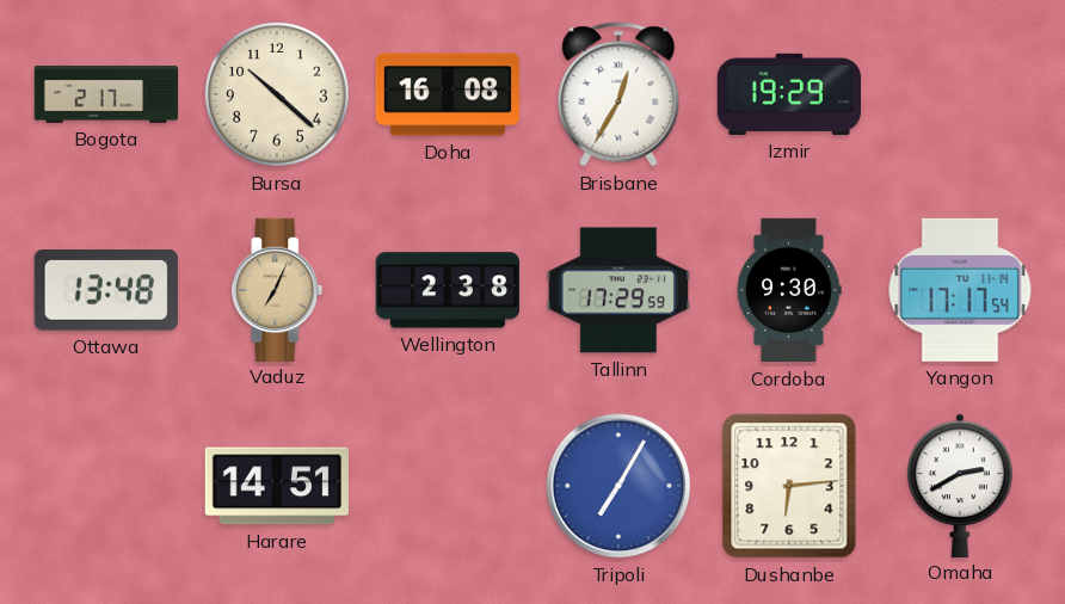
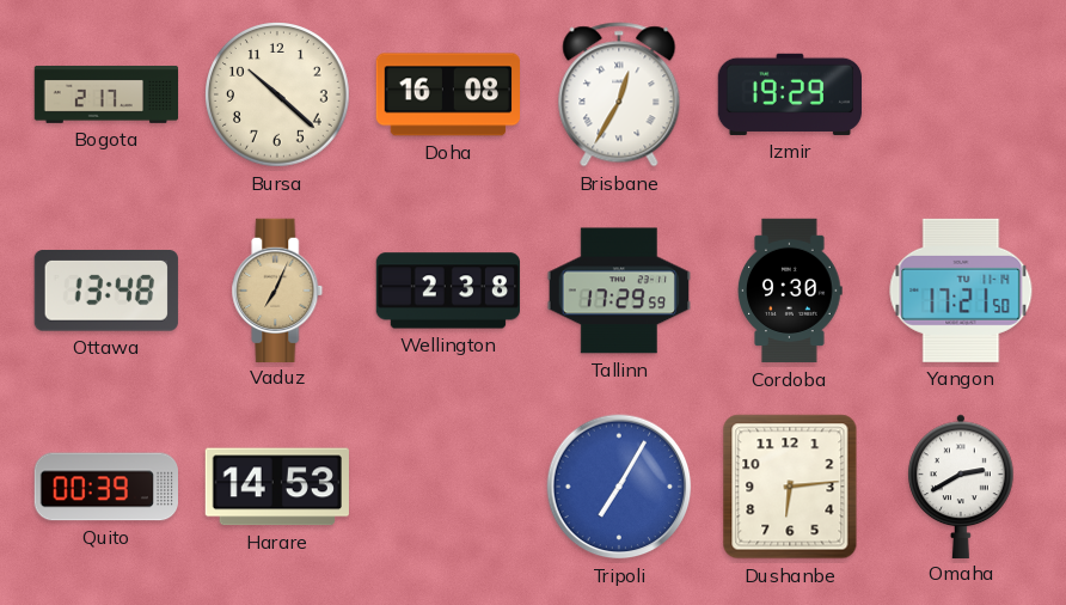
Yangon: 17:17 -> 17:21
Quito: none -> 00:39
Harare: 14:51 -> 14:53
